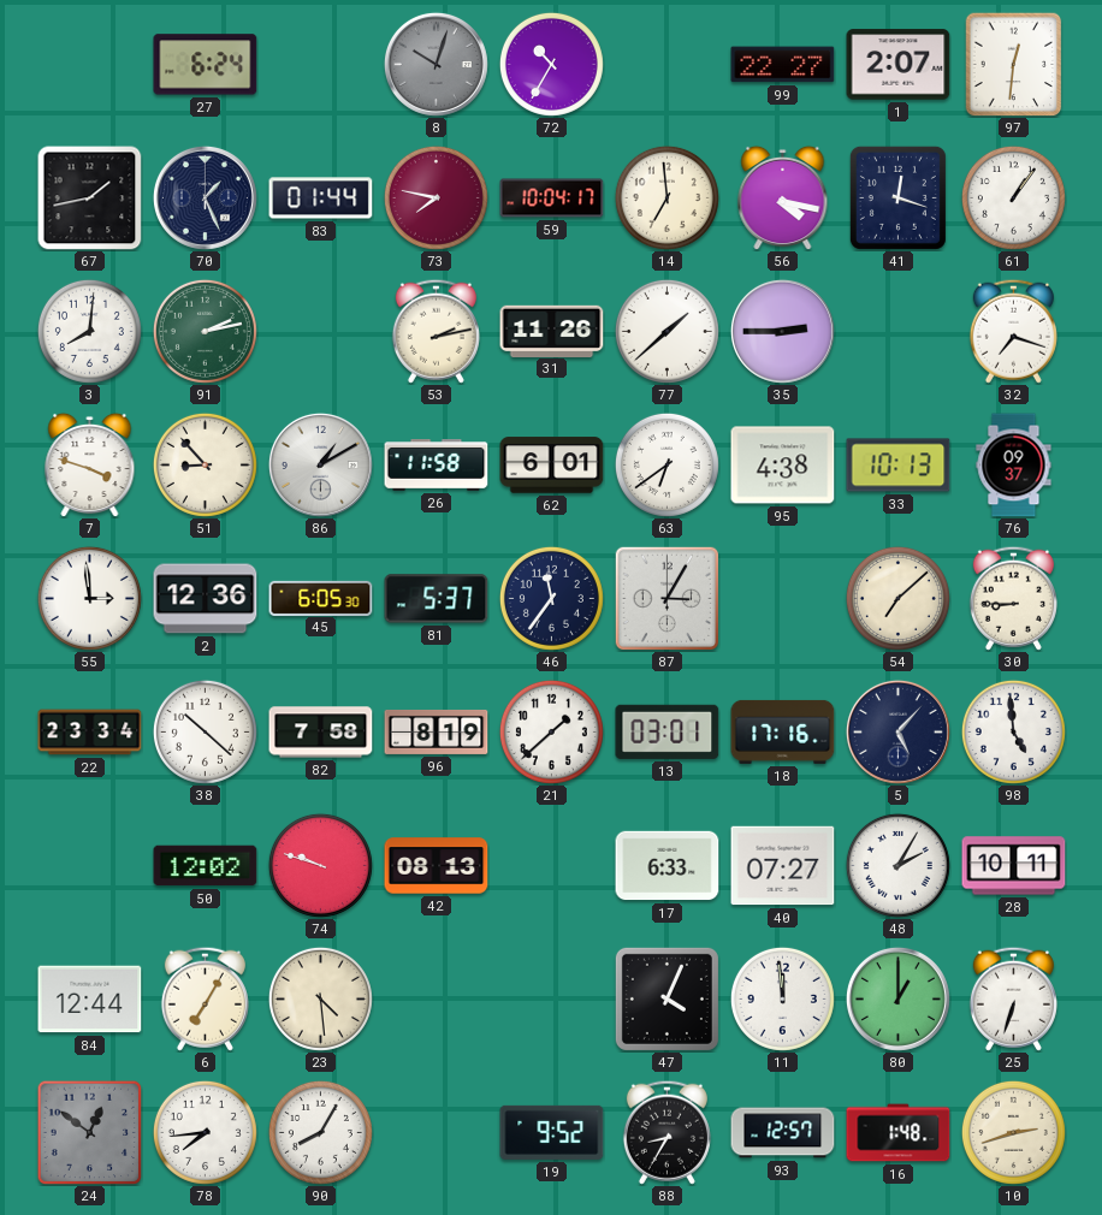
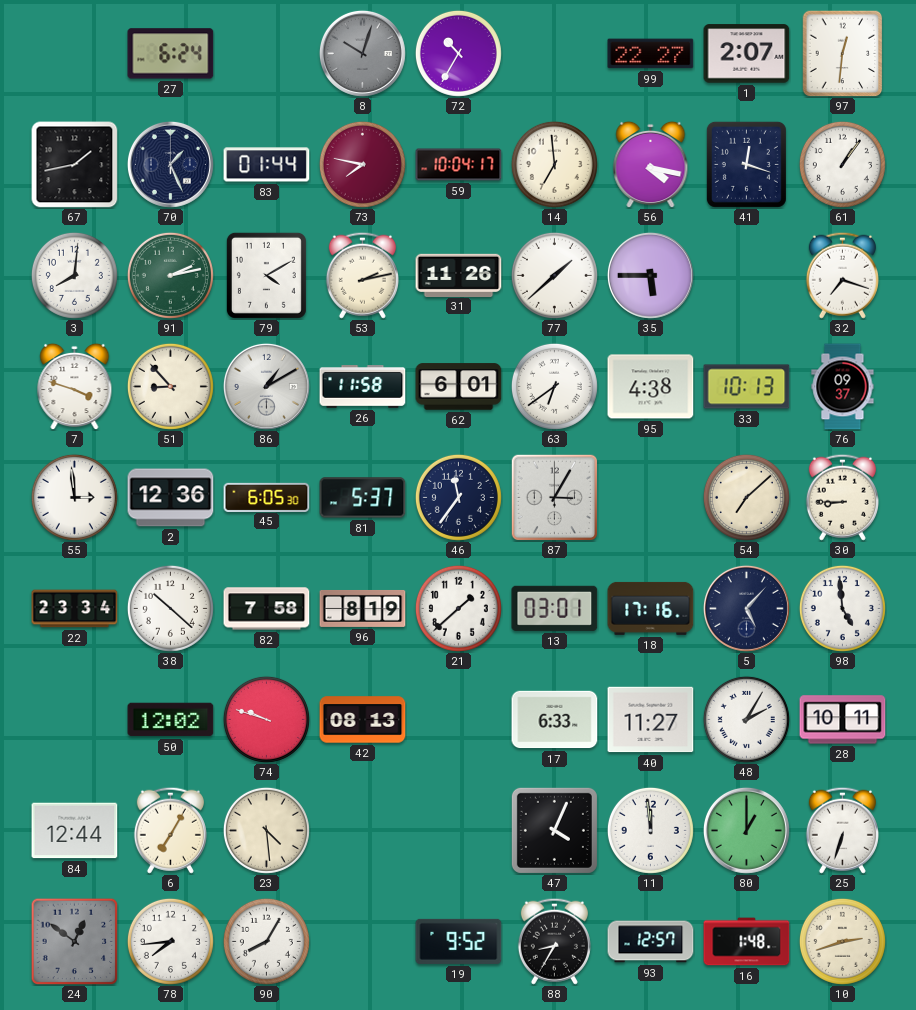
79: none -> 4:10
35: 2:45 -> 5:45
40: 07:27 -> 11:27
